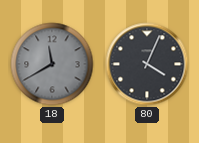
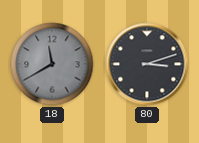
80: 4:04 -> 3:12
